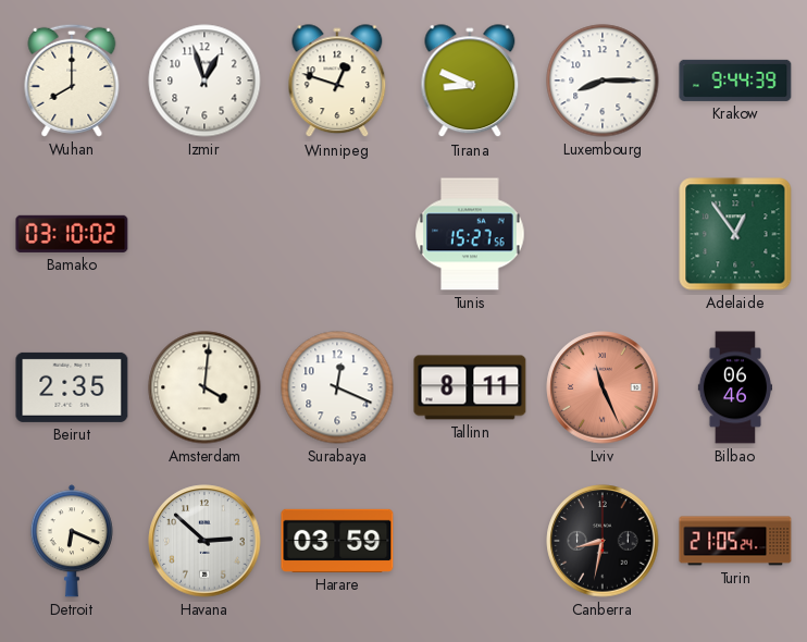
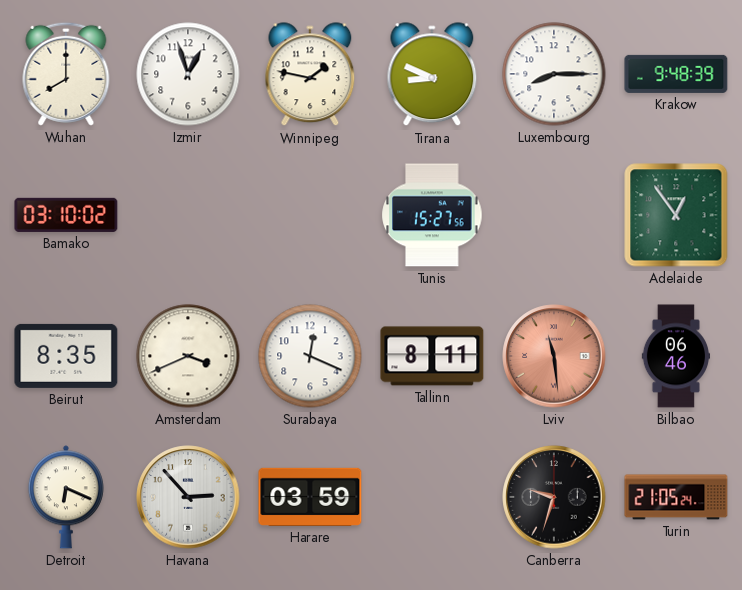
Winnipeg: 12:48 -> 1:47
Krakow: 9:44 -> 9:48
Beirut: 2:35 -> 8:35
Amsterdam: 4:01 -> 3:41
Lviv: 11:26 -> 11:29
Havana: 2:52 -> 2:53
Canberra: 8:32 -> 9:33
